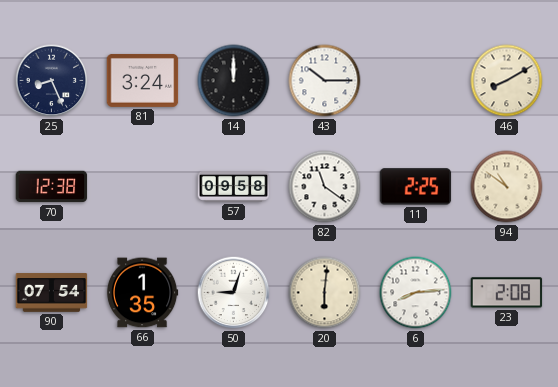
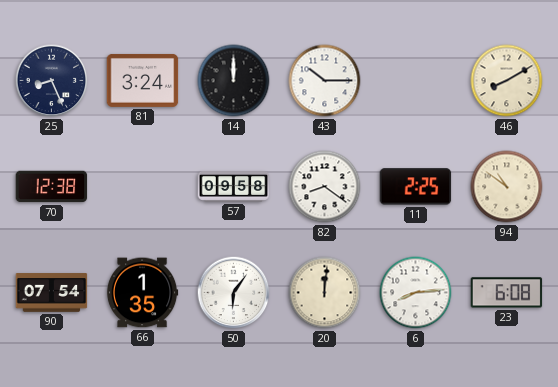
82: 11:21 -> 8:21
50: 9:03 -> 6:06
20: 6:01 -> 12:01
23: 2:08 -> 6:08
